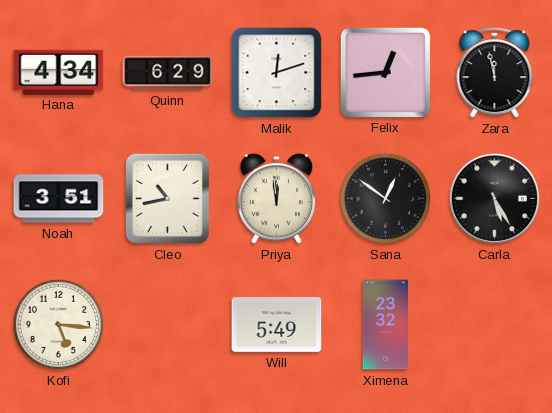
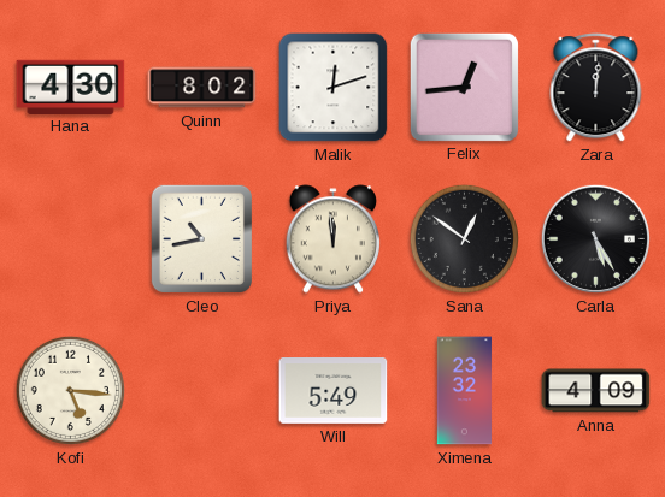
Hana: 4:34 -> 4:30
Quinn: 6:29 -> 8:02
Zara: 11:58 -> 12:01
Noah: 3:51 -> none
Anna: none -> 4:09
